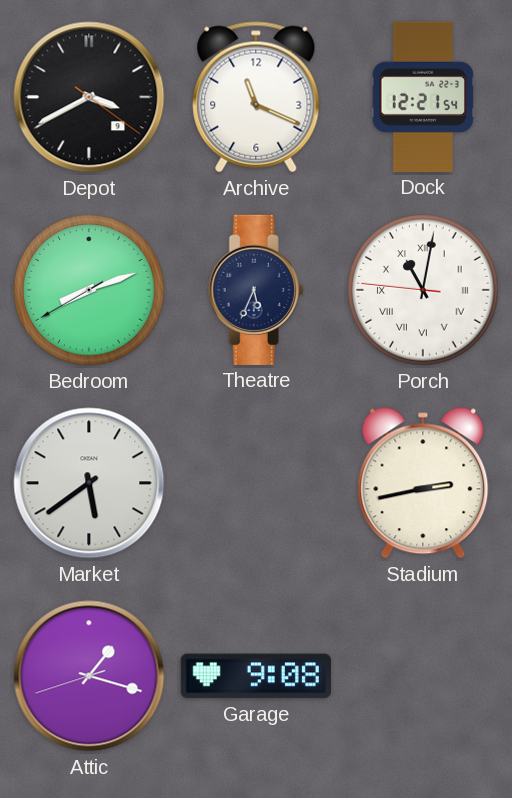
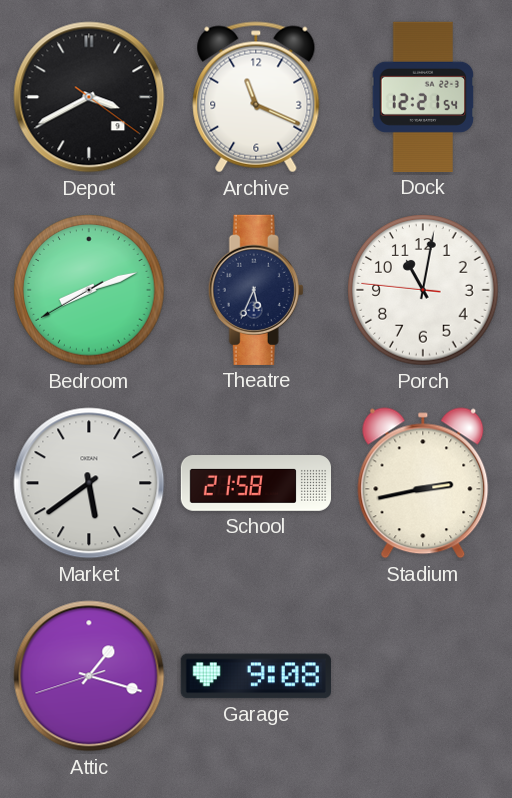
Porch numerals: Roman -> Arabic
School: none -> 21:58
